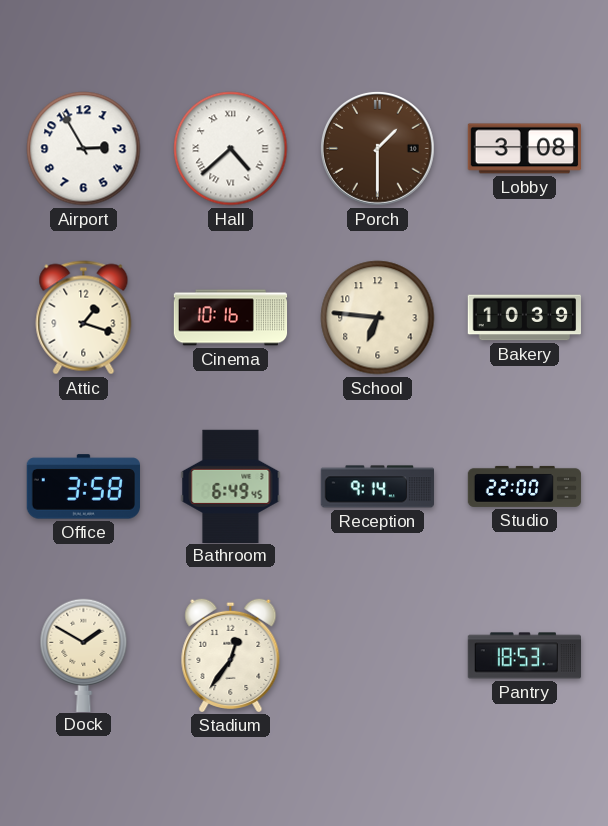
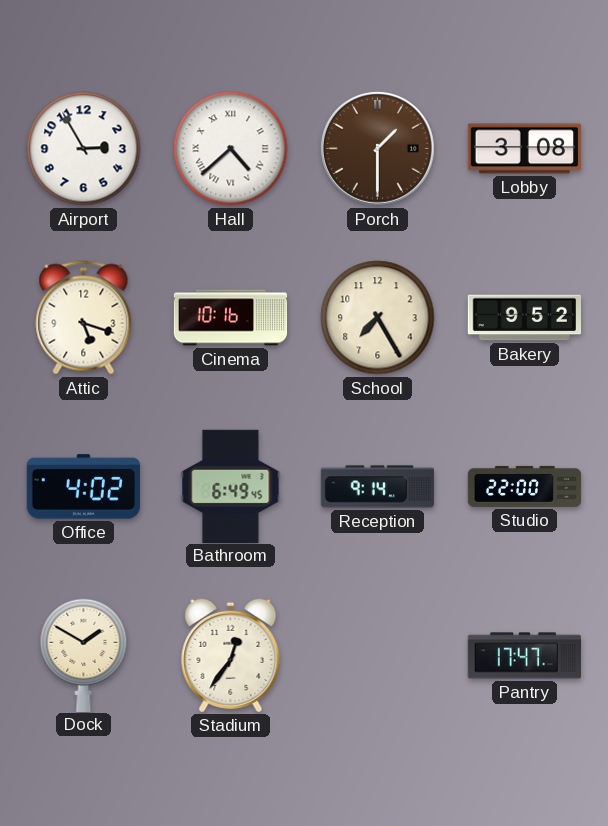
Attic: 1:18 -> 5:18
School: 6:46 -> 7:25
Bakery: 10:39 -> 9:52
Office: 3:58 -> 4:02
Pantry: 18:53 -> 17:47
